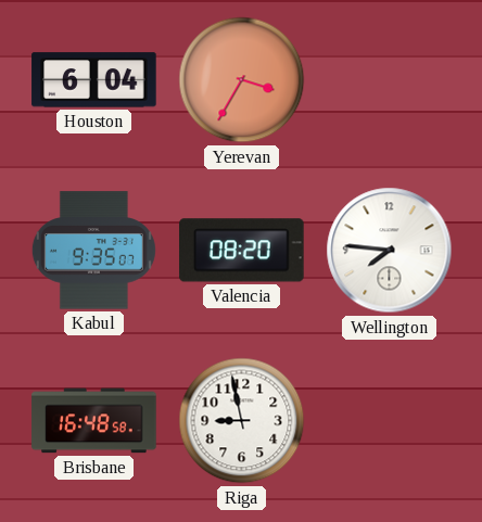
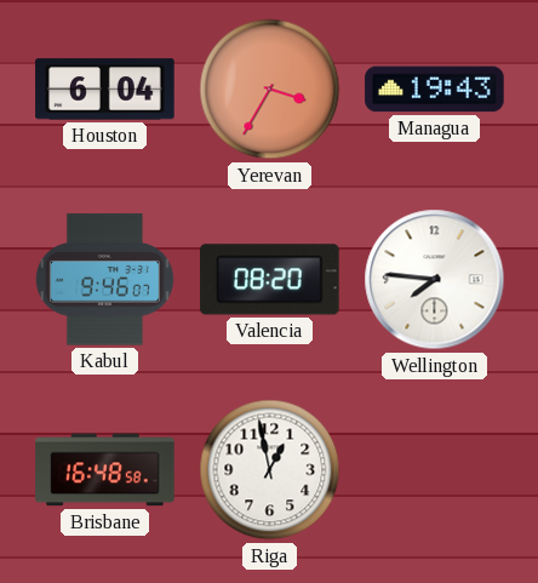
Managua: none -> 19:43
Kabul: 9:35 -> 9:46
Riga: 8:58 -> 12:58
